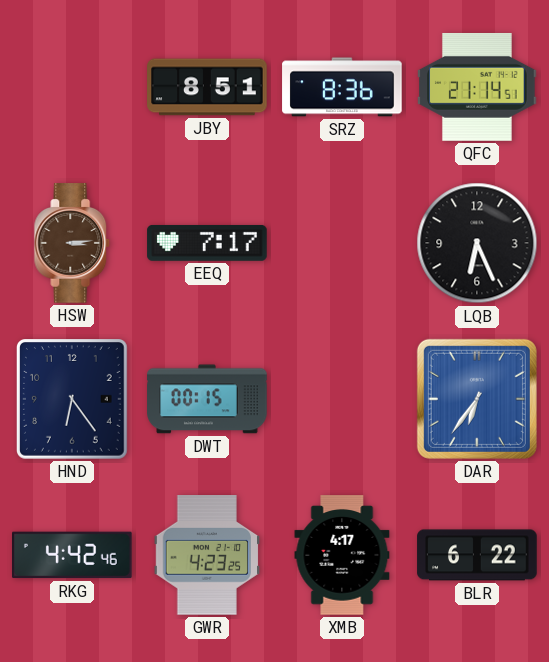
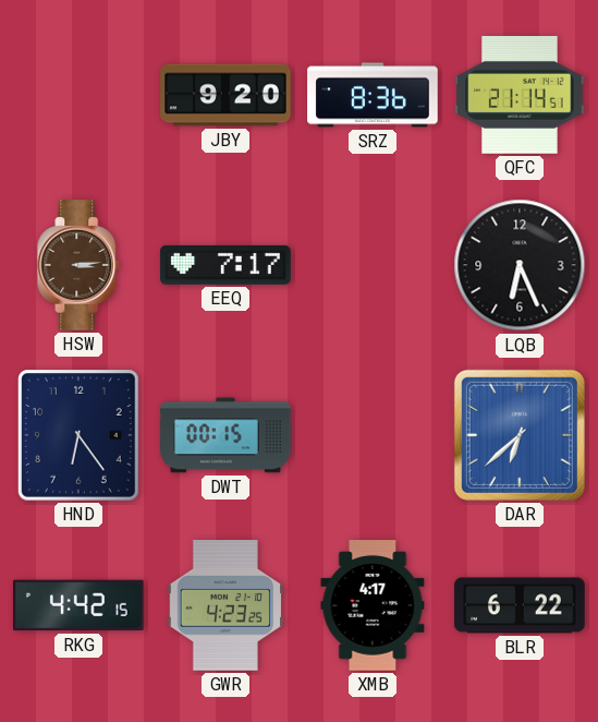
JBY: 8:51 -> 9:20
DAR: 6:36 -> 6:38
RKG: 4:42:46 -> 4:42:15
